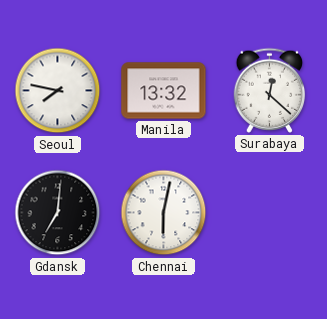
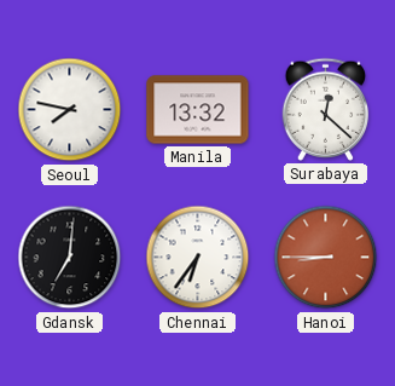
Chennai: 6:02 -> 6:36
Hanoi: none -> 8:45
